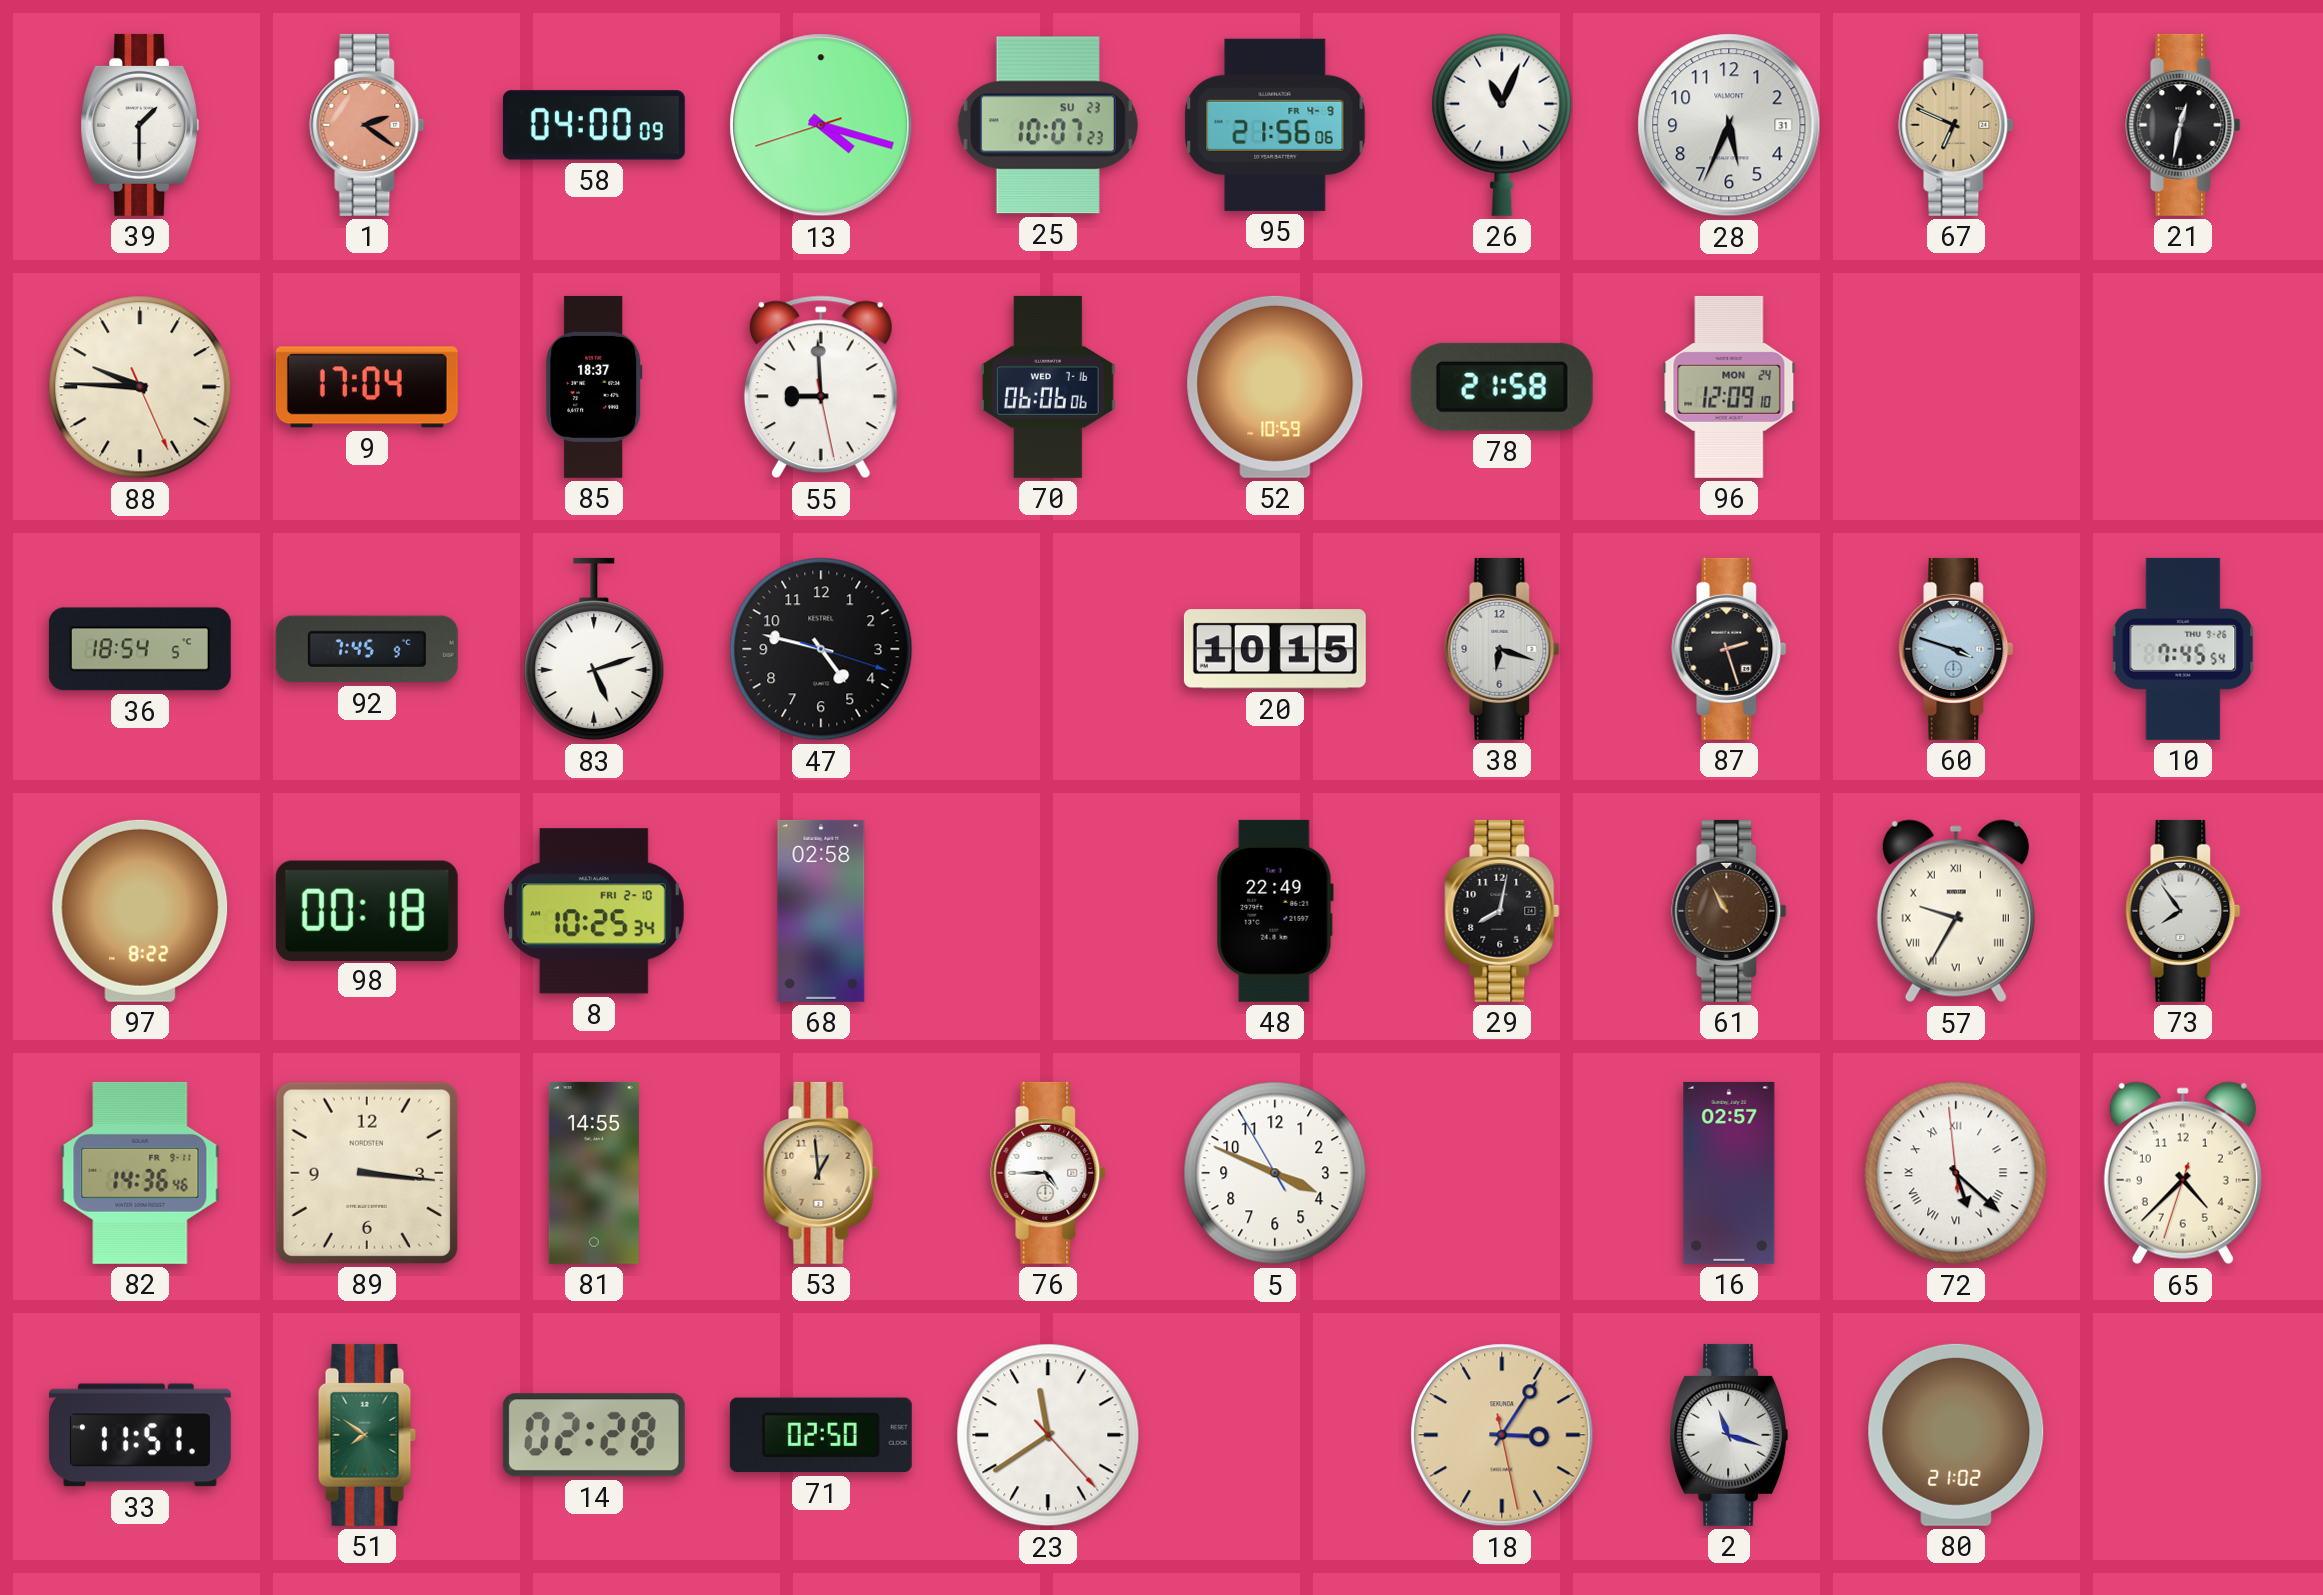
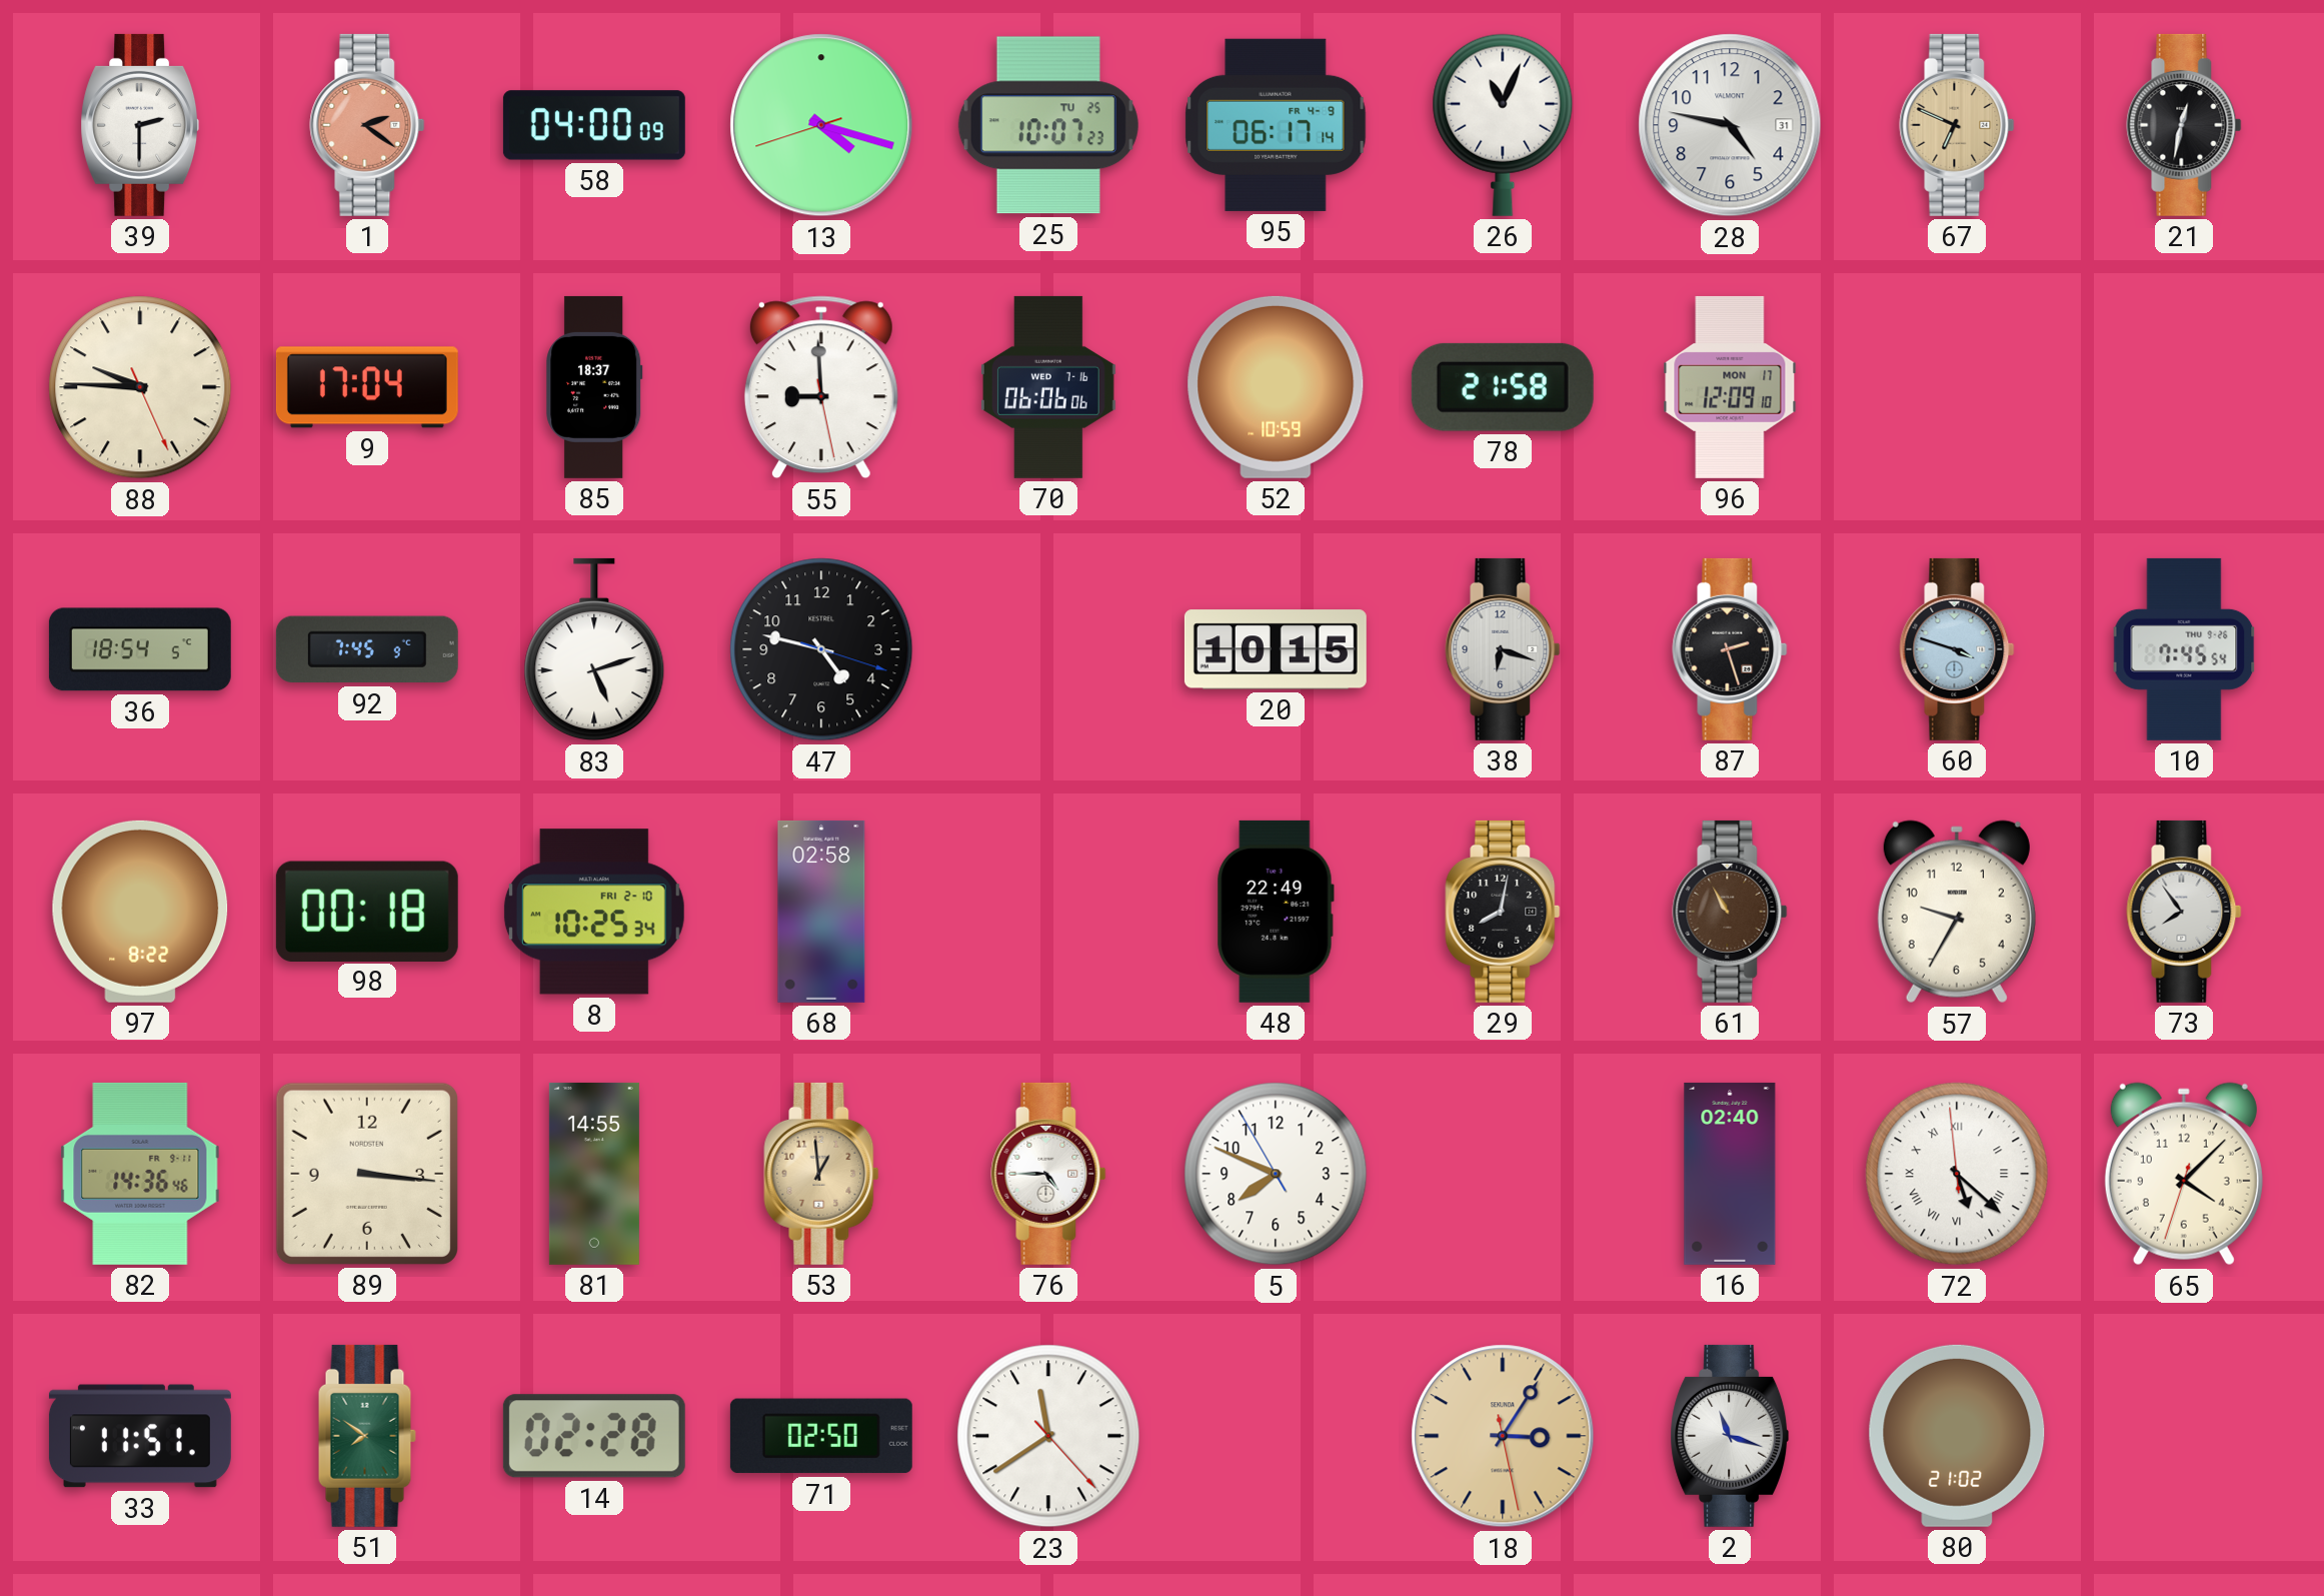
39: 1:30 -> 2:30
25 date: SU 23 -> TU 25
95: 21:56 -> 06:17
28: 5:34 -> 4:47
96 date: MON 24 -> MON 17
57 numerals: Roman -> Arabic
5: 3:48 -> 7:48
16: 02:57 -> 02:40
65: 4:37 -> 4:07
